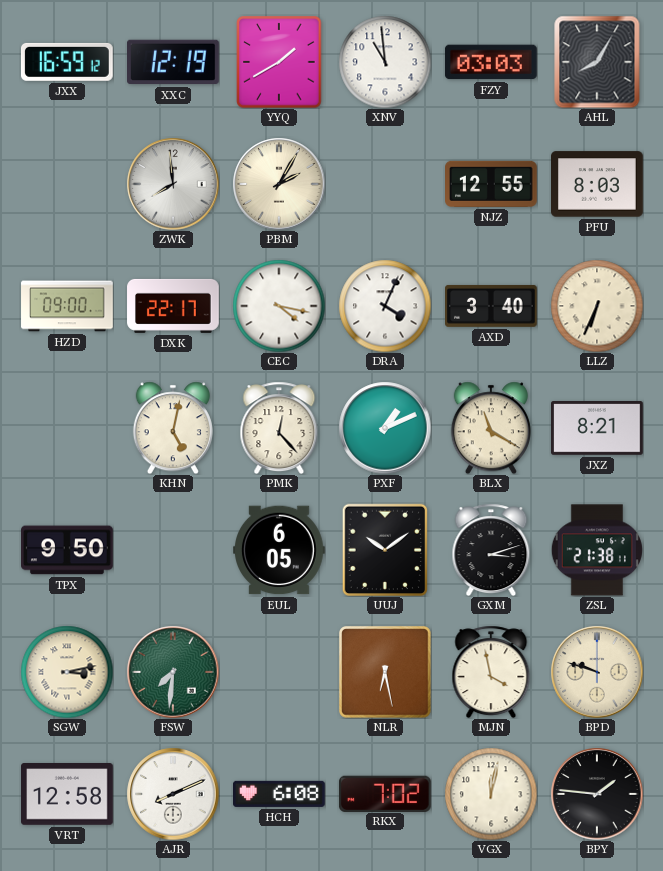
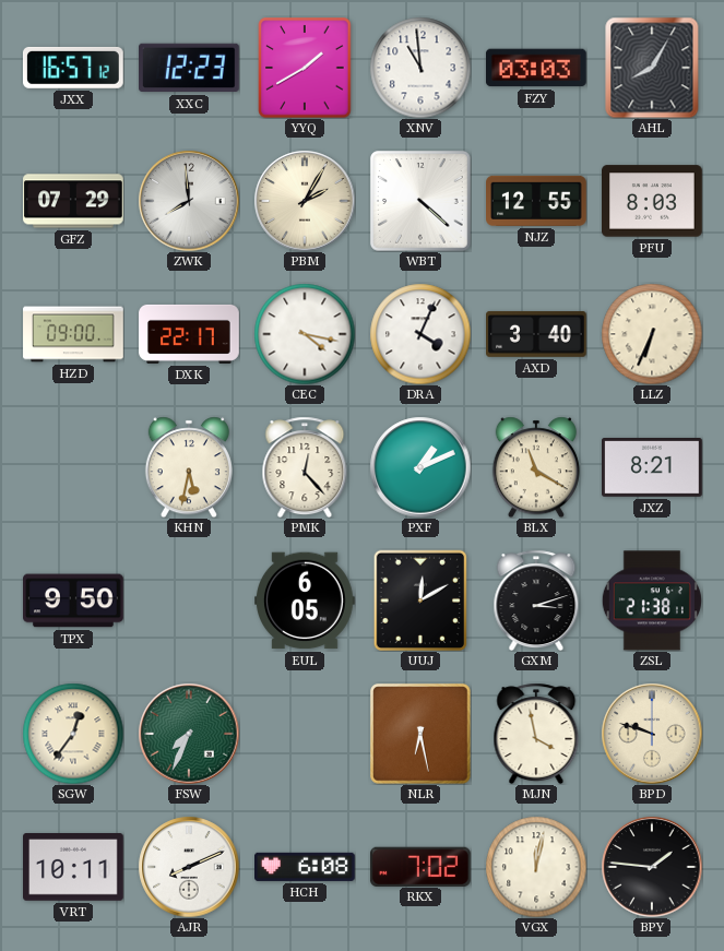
JXX: 16:59 -> 16:57
XXC: 12:19 -> 12:23
GFZ: none -> 07:29
WBT: none -> 4:22
KHN: 5:02 -> 5:32
UUJ: 10:09 -> 12:10
SGW: 3:13 -> 12:36
FSW: 7:31 -> 7:34
VRT: 12:58 -> 10:11
